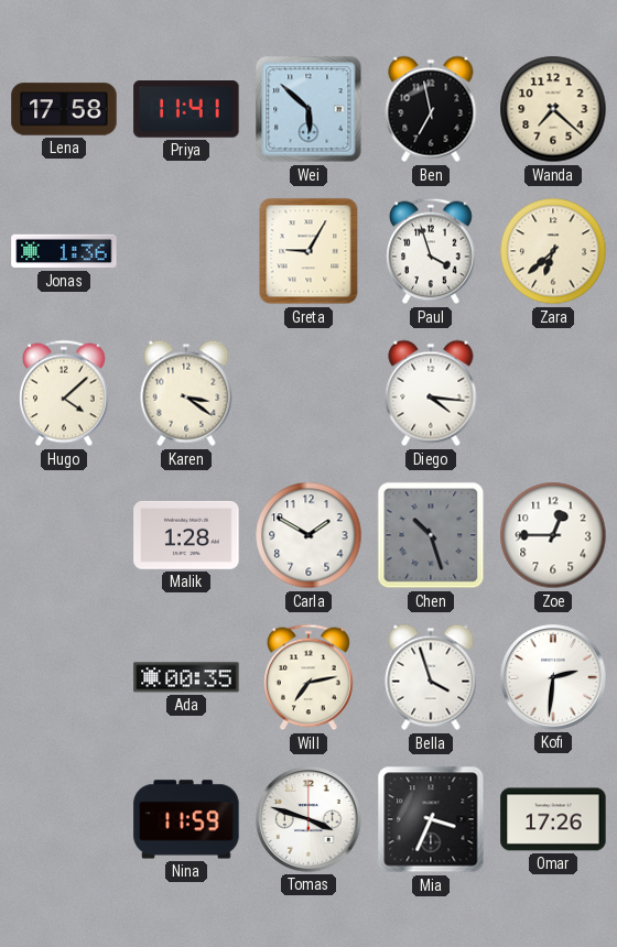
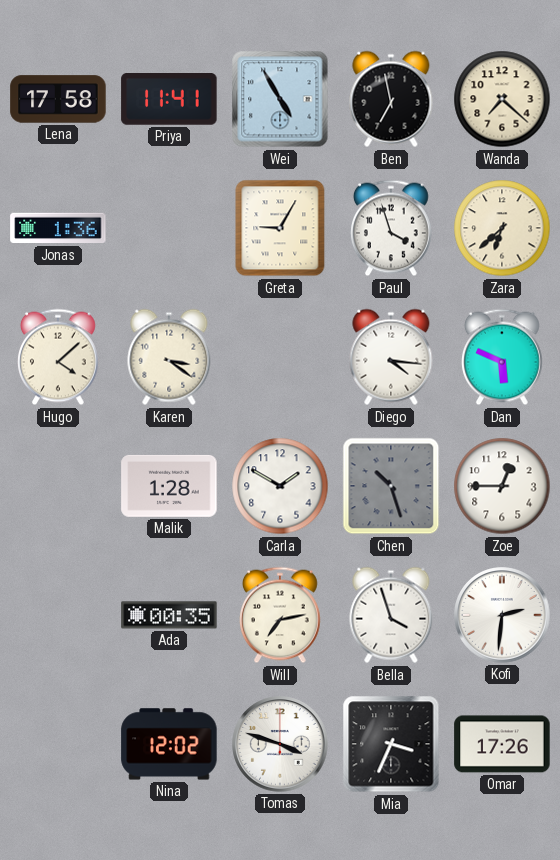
Wei: 5:52 -> 4:55
Dan: none -> 5:49
Nina: 11:59 -> 12:02
